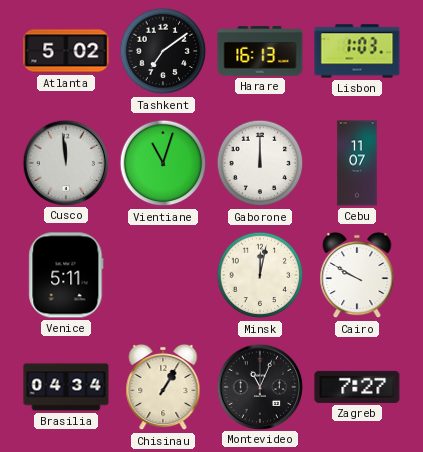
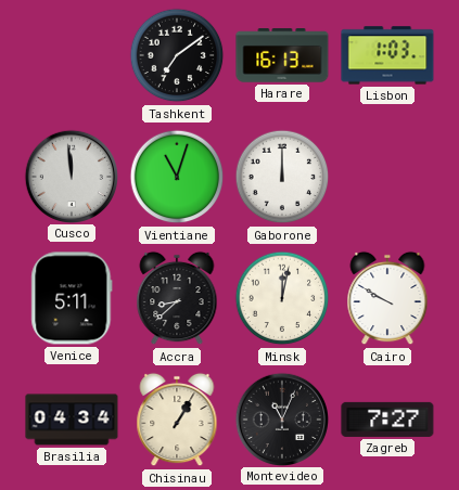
Atlanta: 5:02 -> none
Cebu: 11:07 -> none
Accra: none -> 8:38
